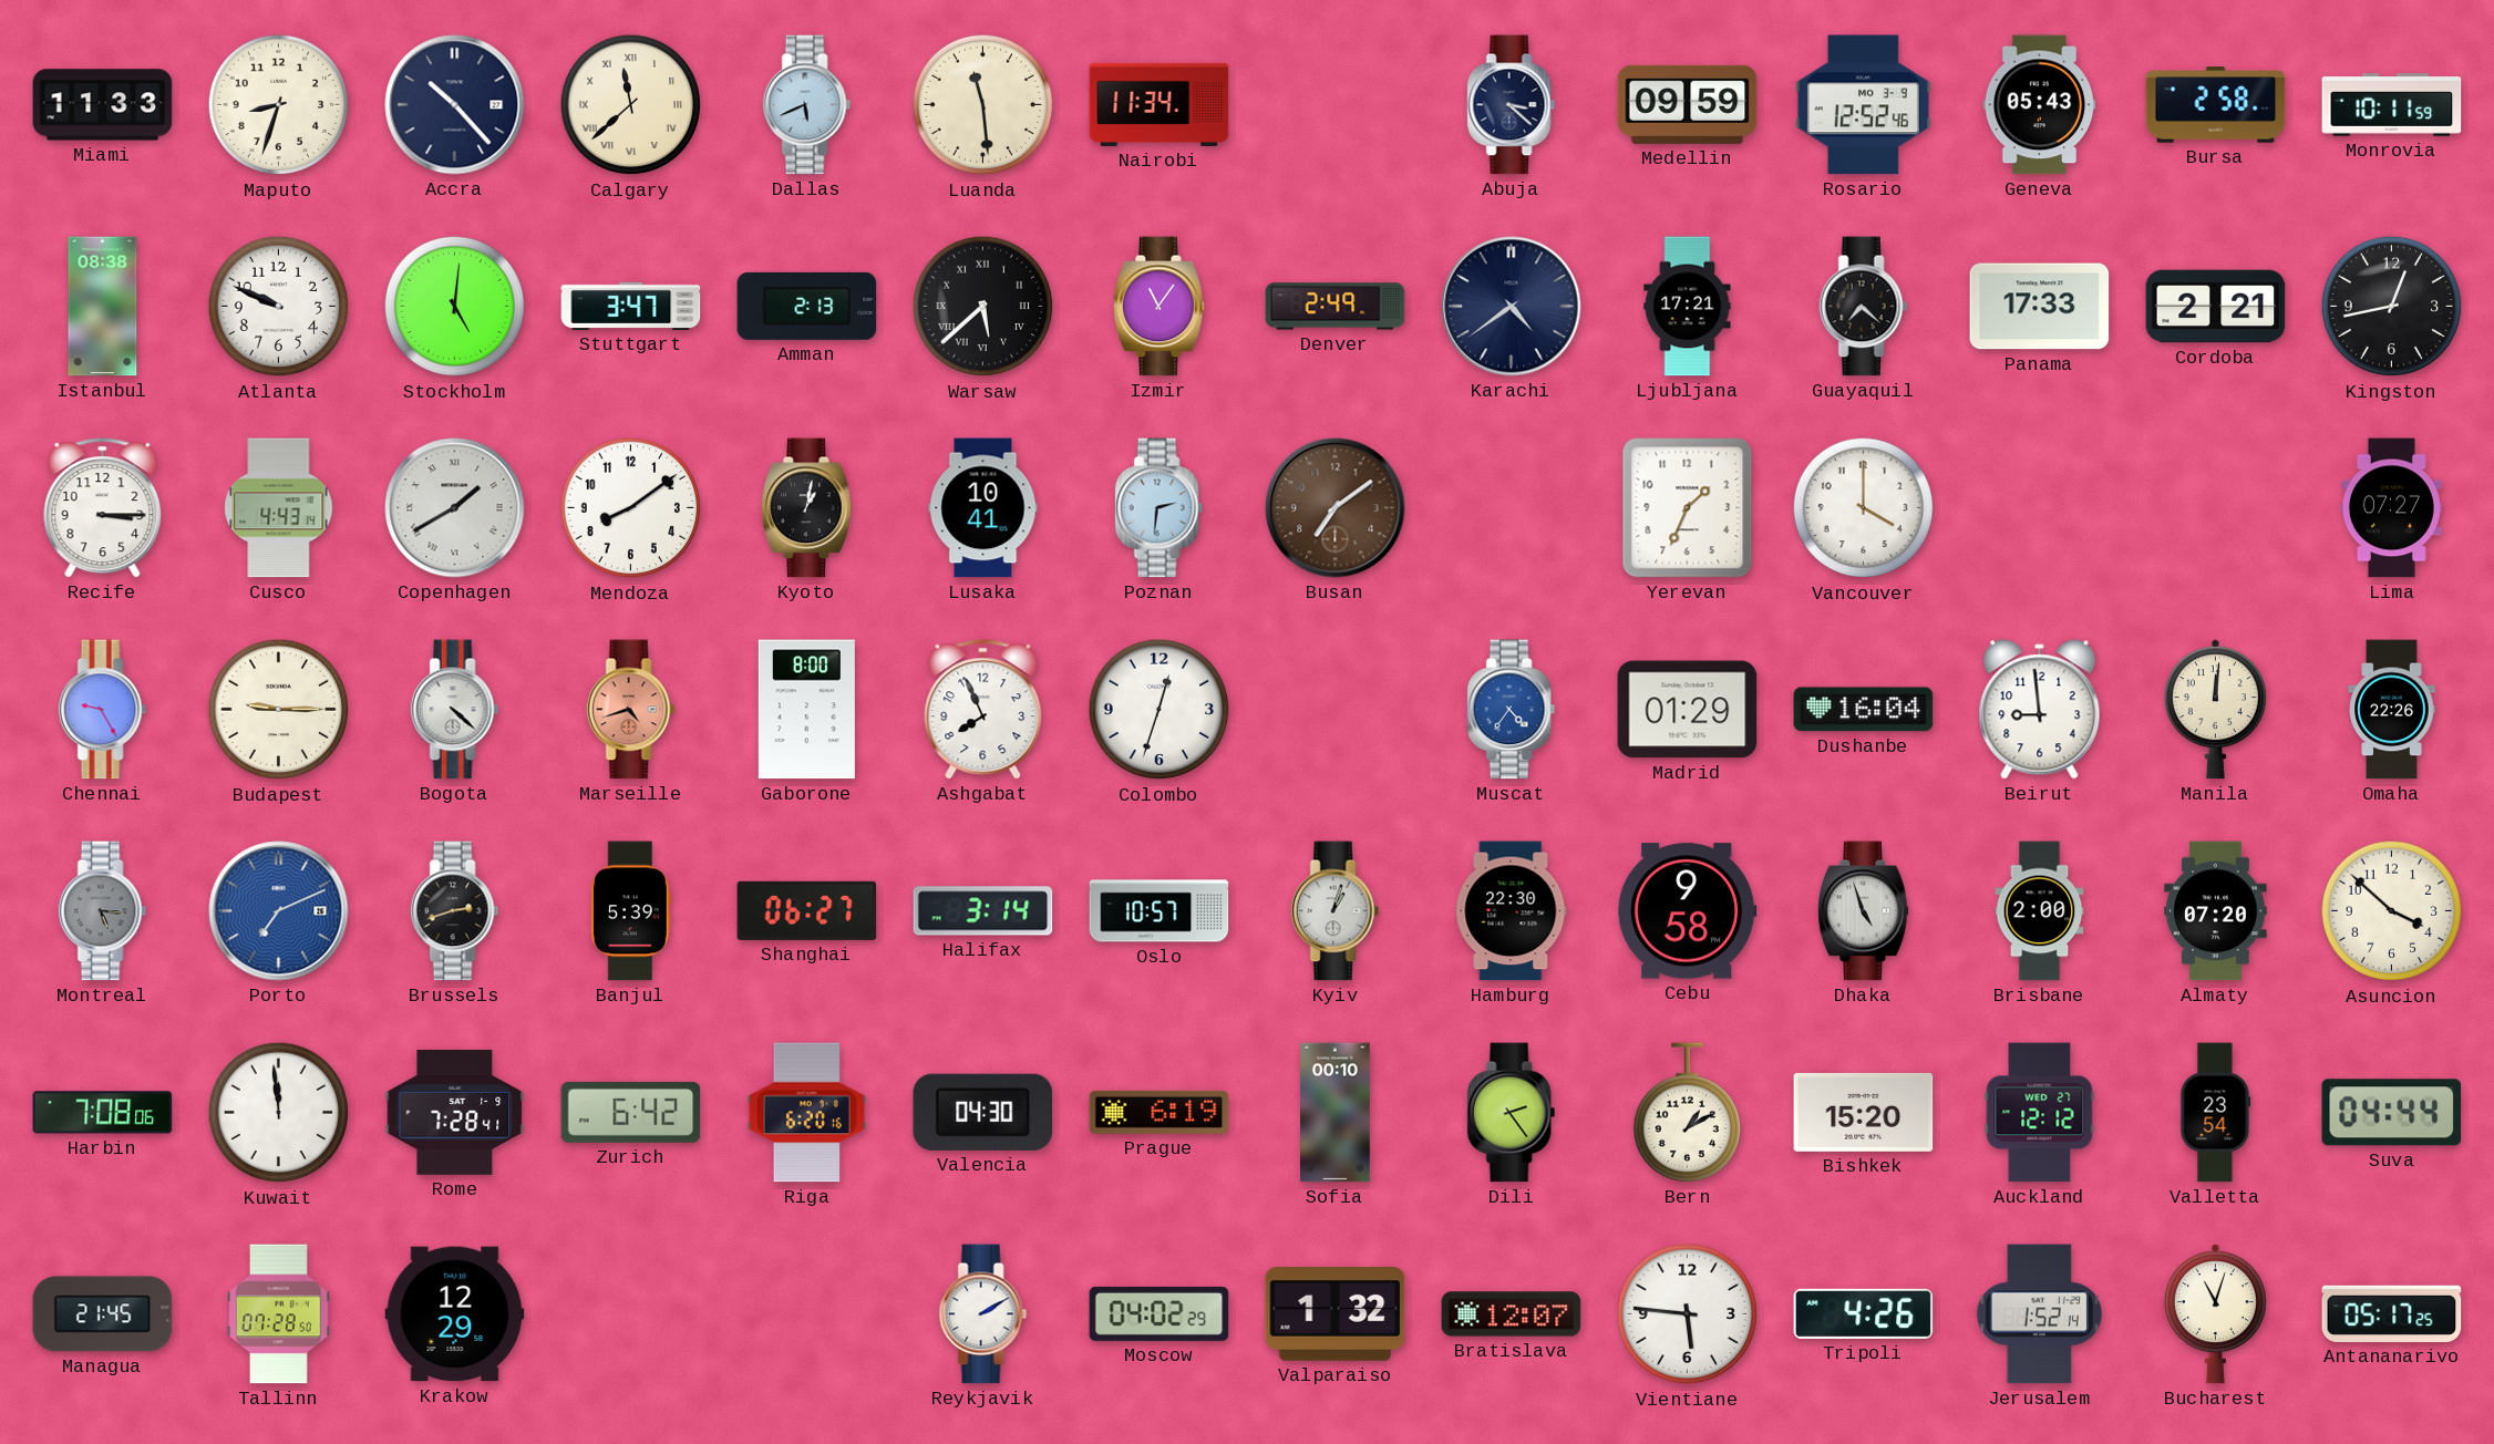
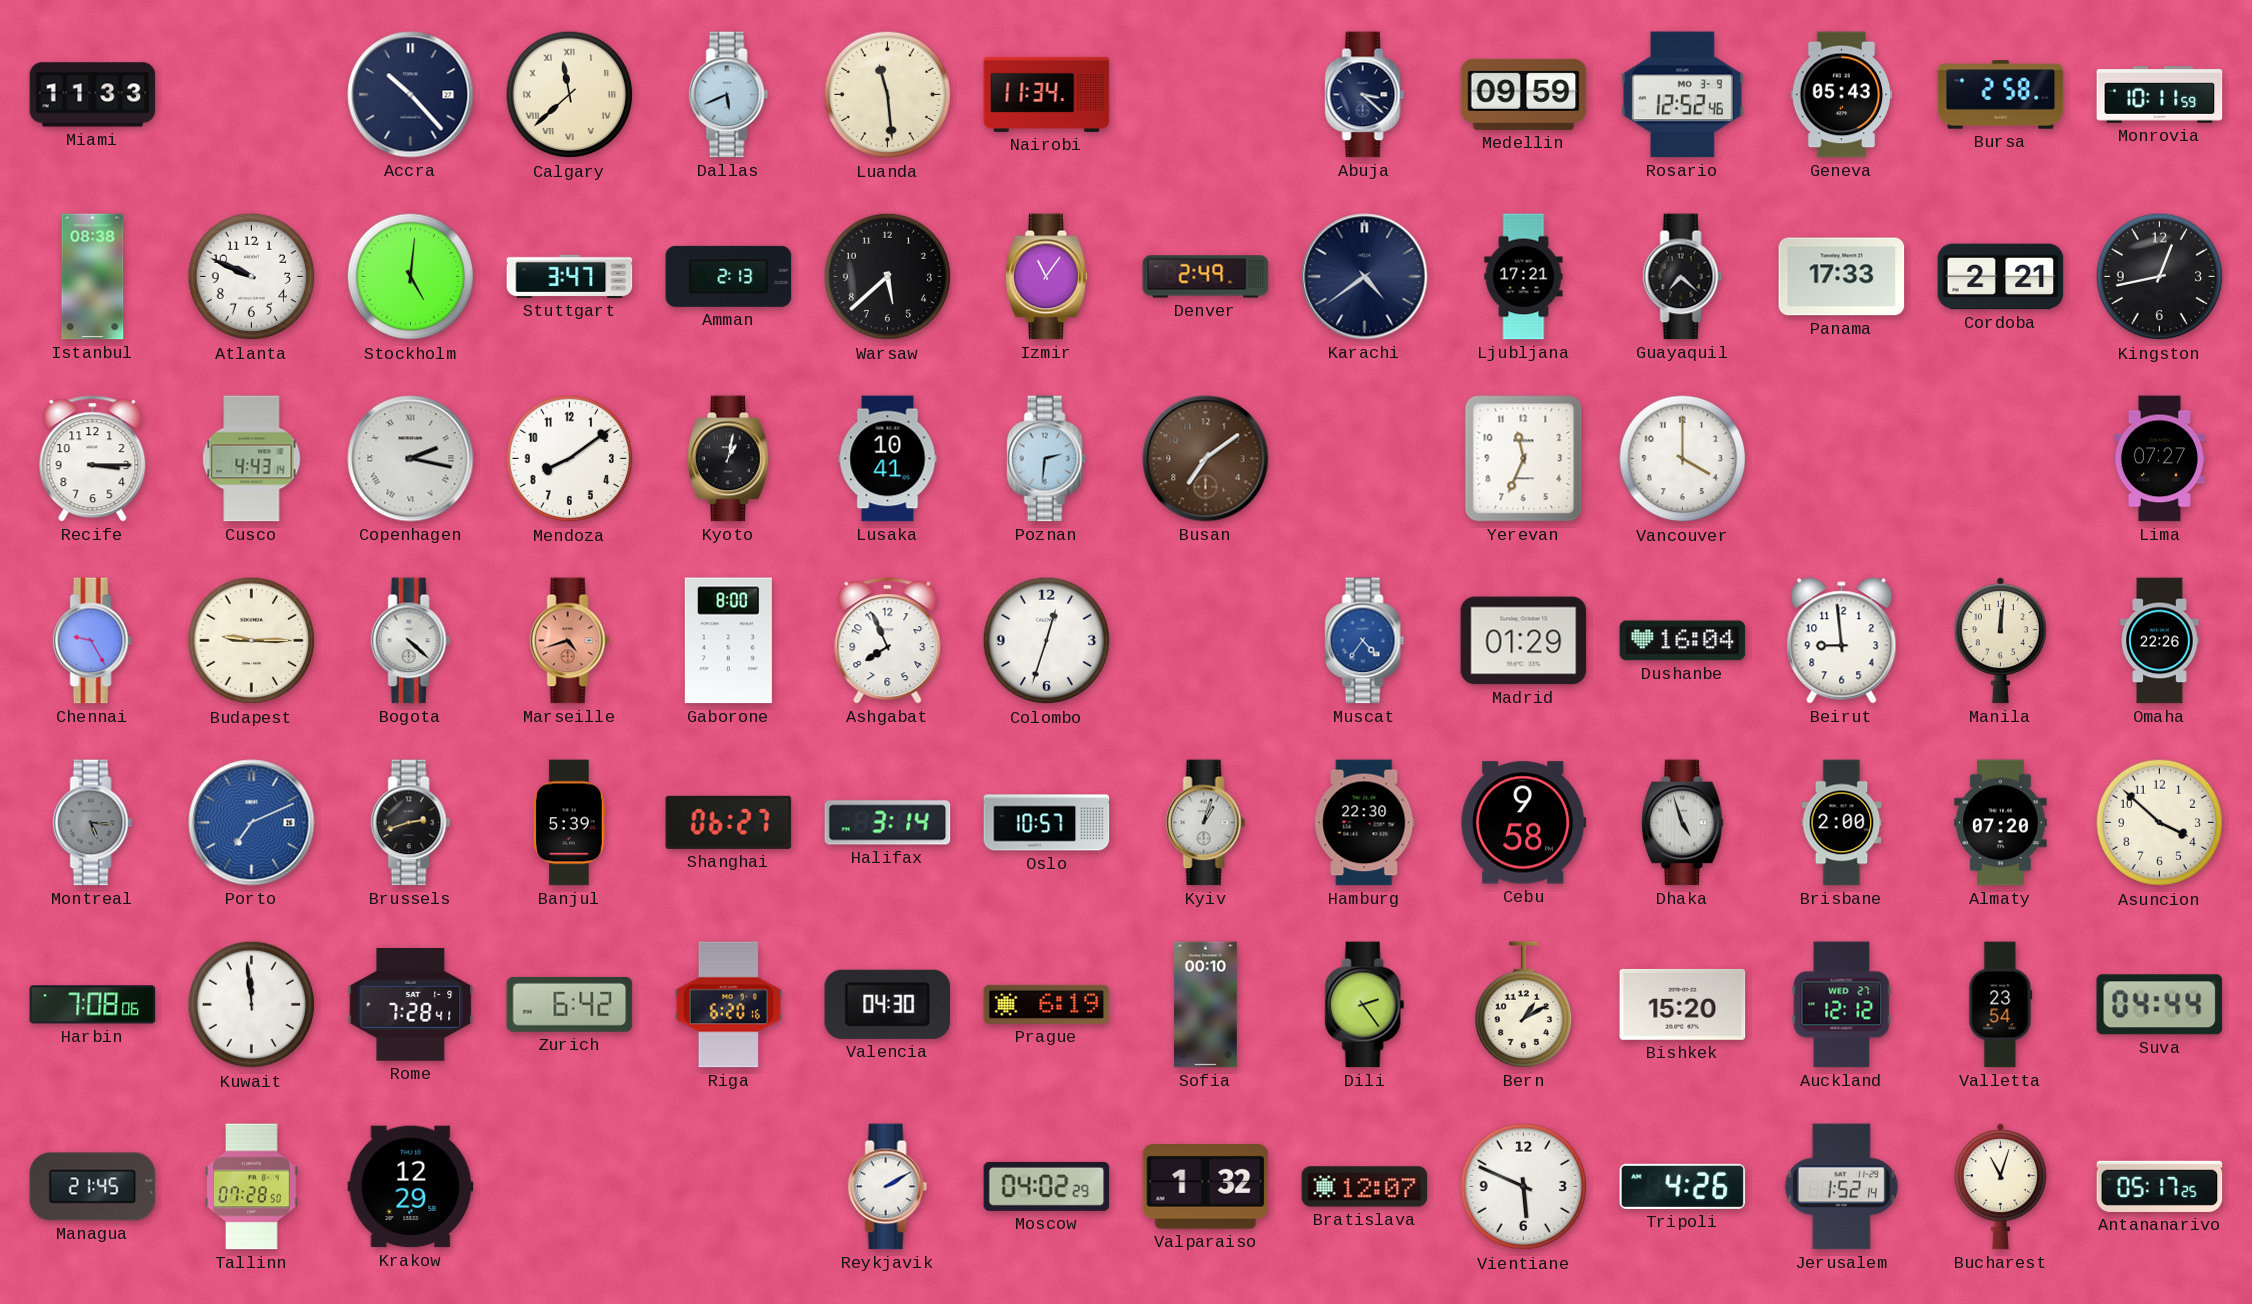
Maputo: 8:33 -> none
Warsaw numerals: Roman -> Arabic
Copenhagen: 1:40 -> 2:17
Yerevan: 1:34 -> 11:34
Vientiane: 5:46 -> 5:49
